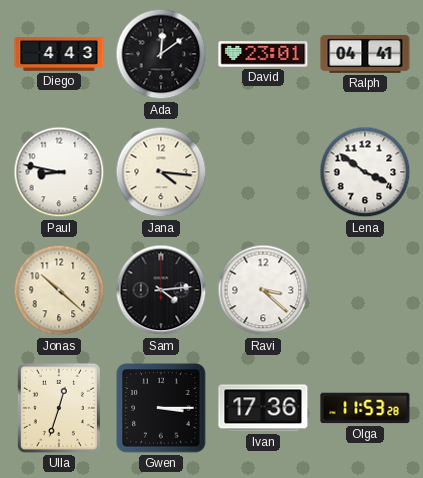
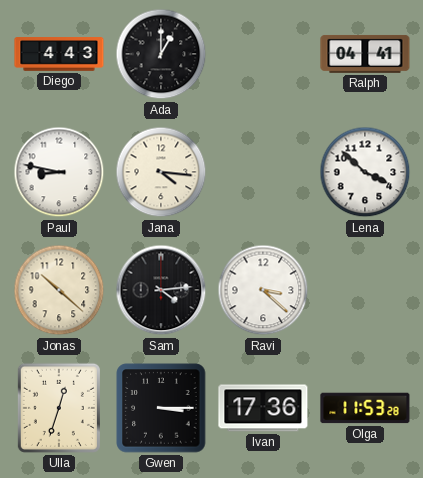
Ada: 12:09 -> 1:00
David: 23:01 -> none
Lena: 3:51 -> 3:52
